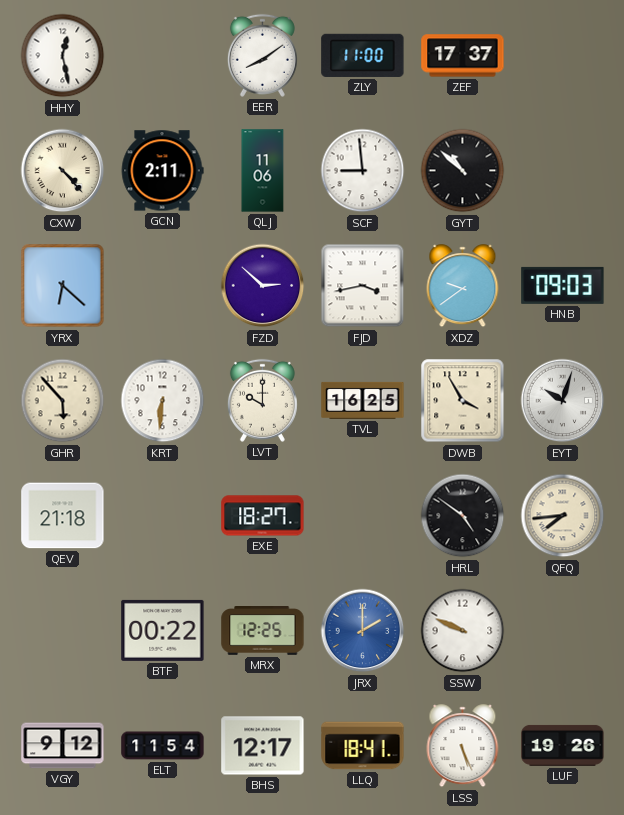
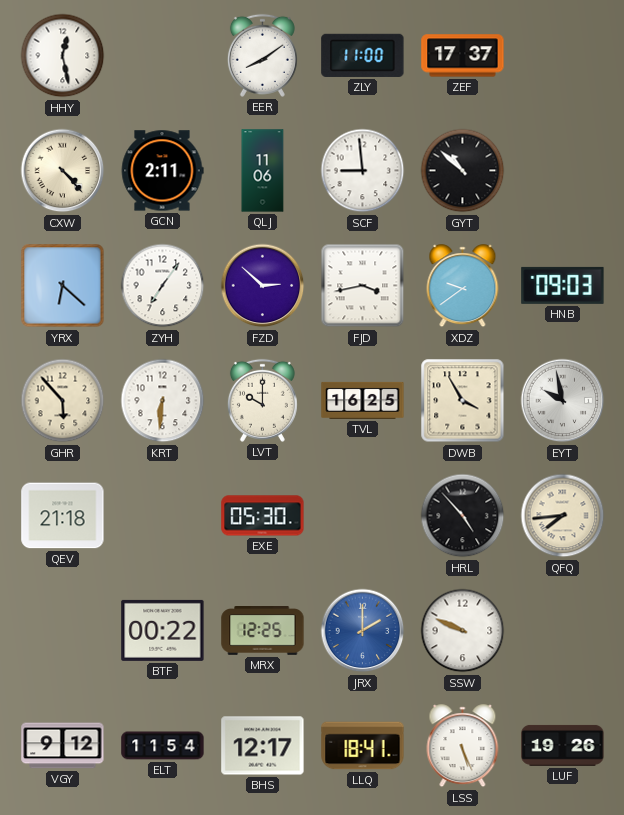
ZYH: none -> 7:06
EYT: 10:03 -> 9:58
EXE: 18:27 -> 05:30
HRL: 4:51 -> 4:53
